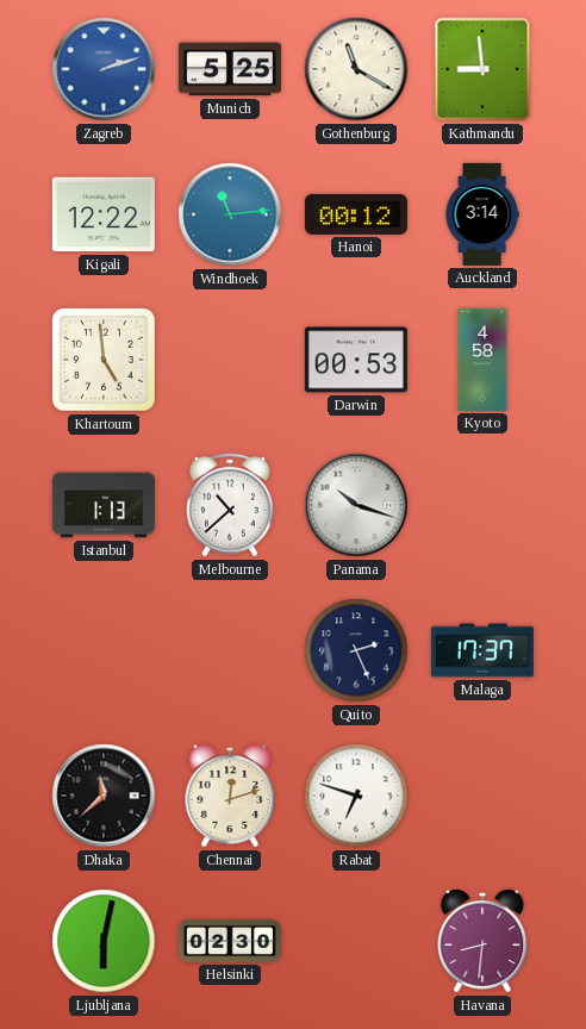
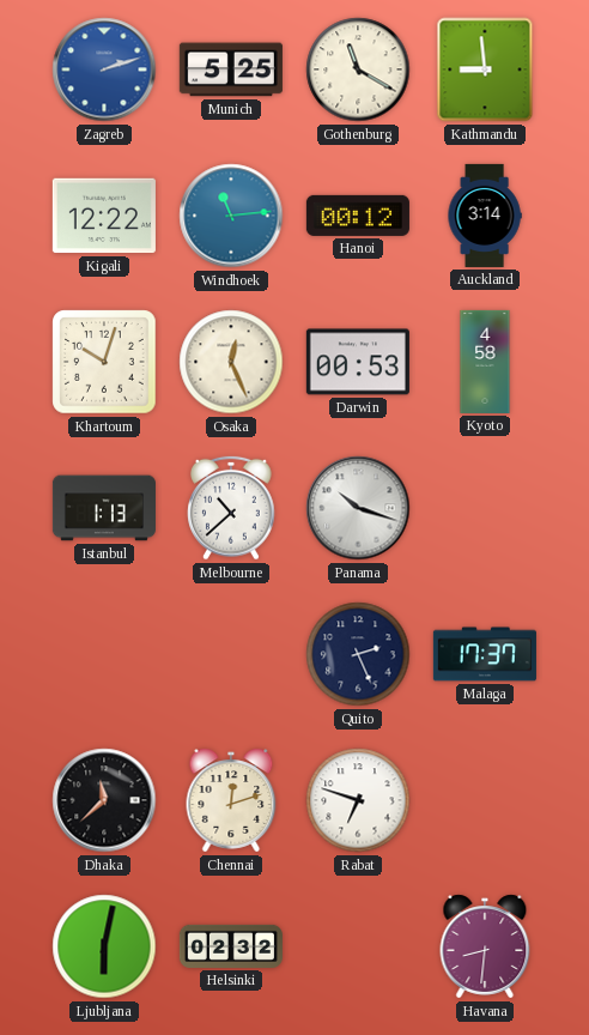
Khartoum: 4:59 -> 10:03
Osaka: none -> 12:26
Helsinki: 02:30 -> 02:32
